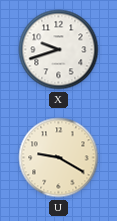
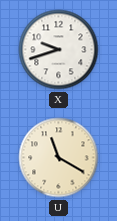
U: 9:20 -> 11:20
